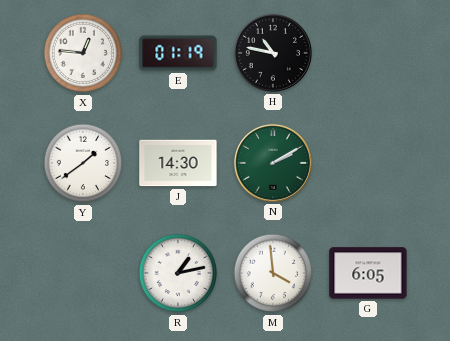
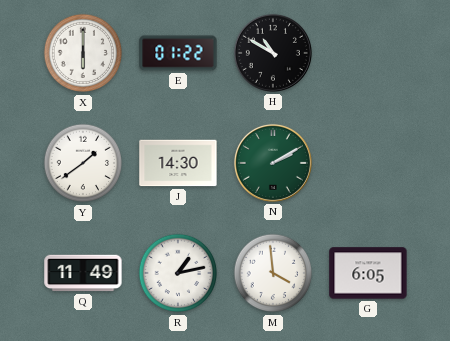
X: 12:46 -> 6:00
E: 01:19 -> 01:22
H: 10:47 -> 10:50
Q: none -> 11:49
